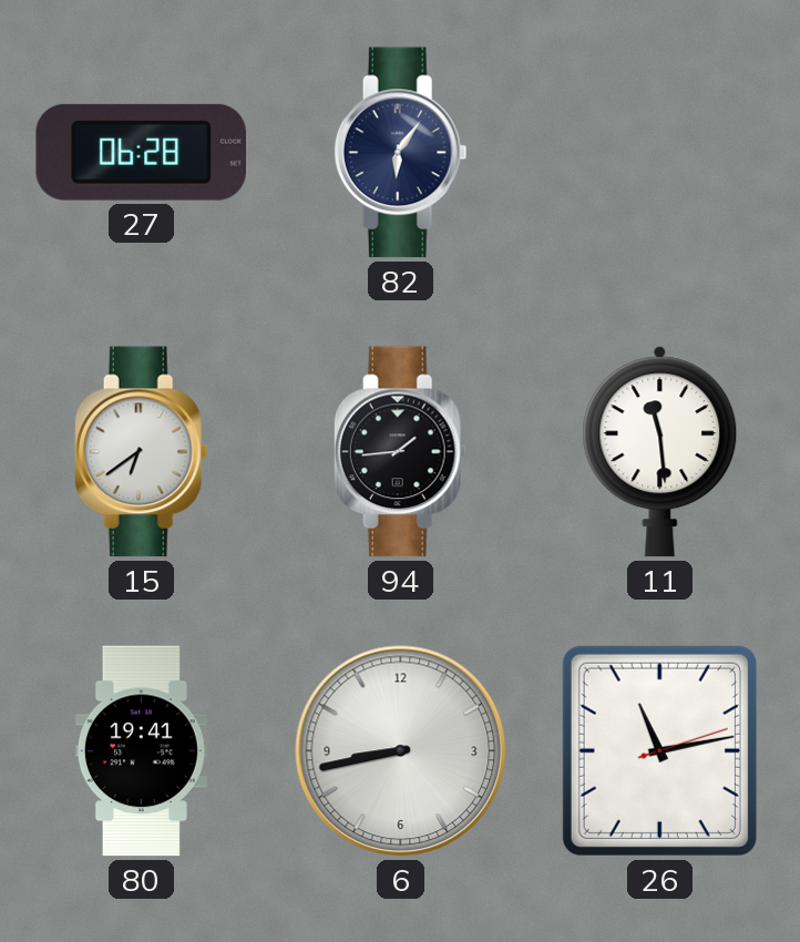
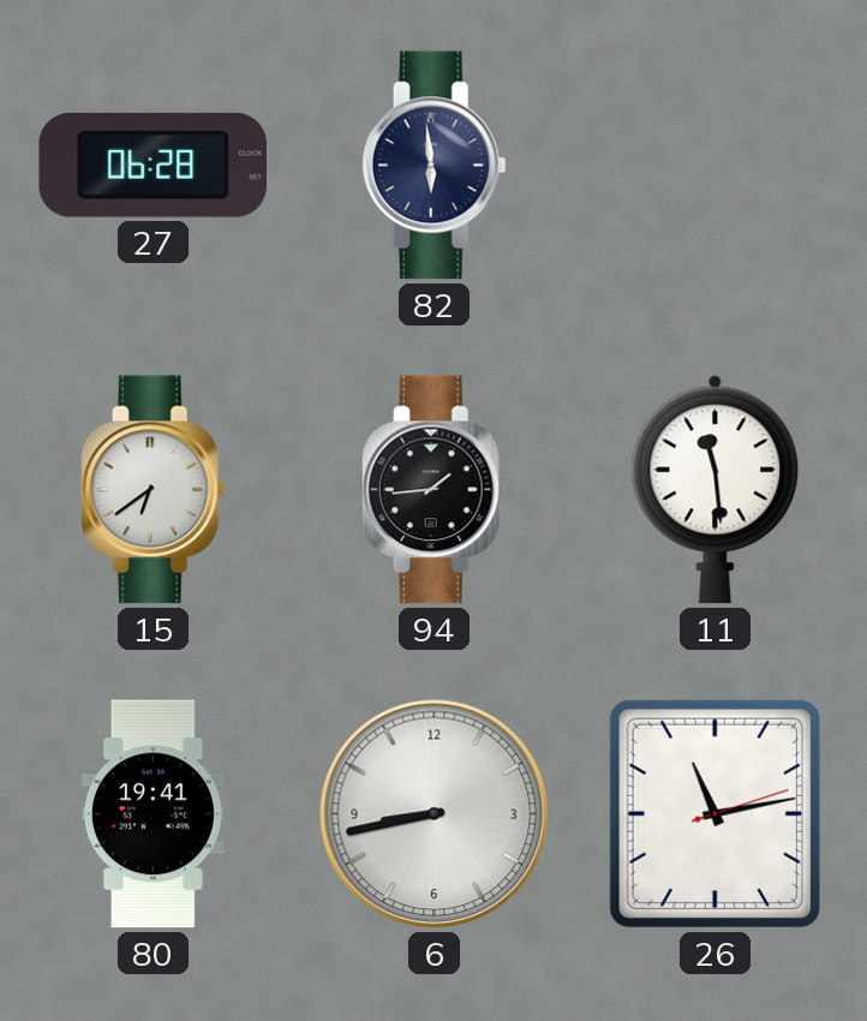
82: 6:06 -> 5:59
